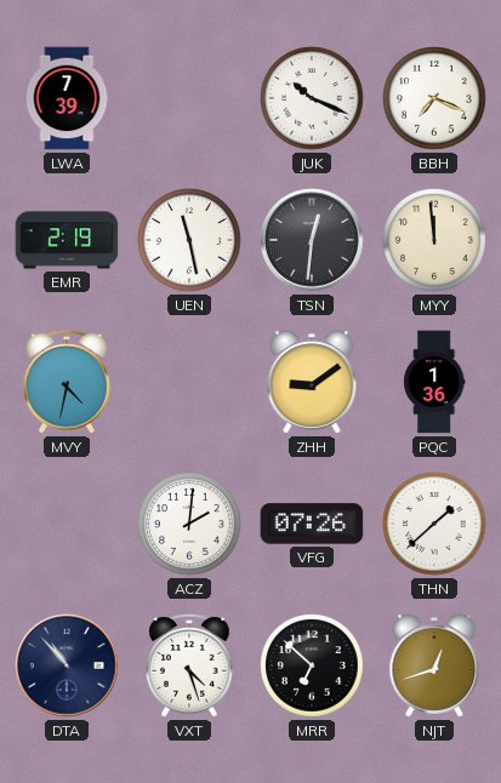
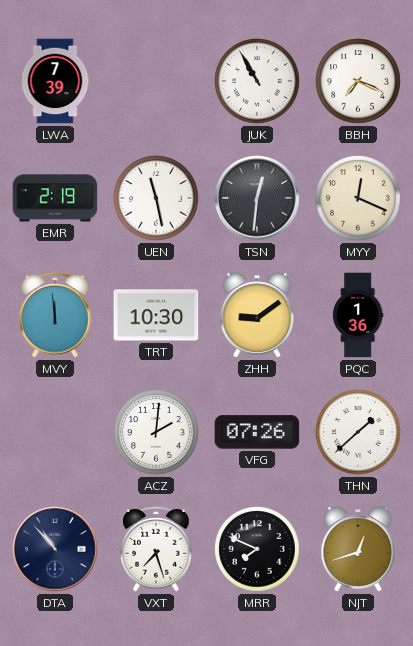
JUK: 10:19 -> 10:55
MYY: 11:59 -> 12:19
MVY: 4:32 -> 11:59
TRT: none -> 10:30
VXT: 4:27 -> 7:27
MRR: 6:52 -> 7:49
